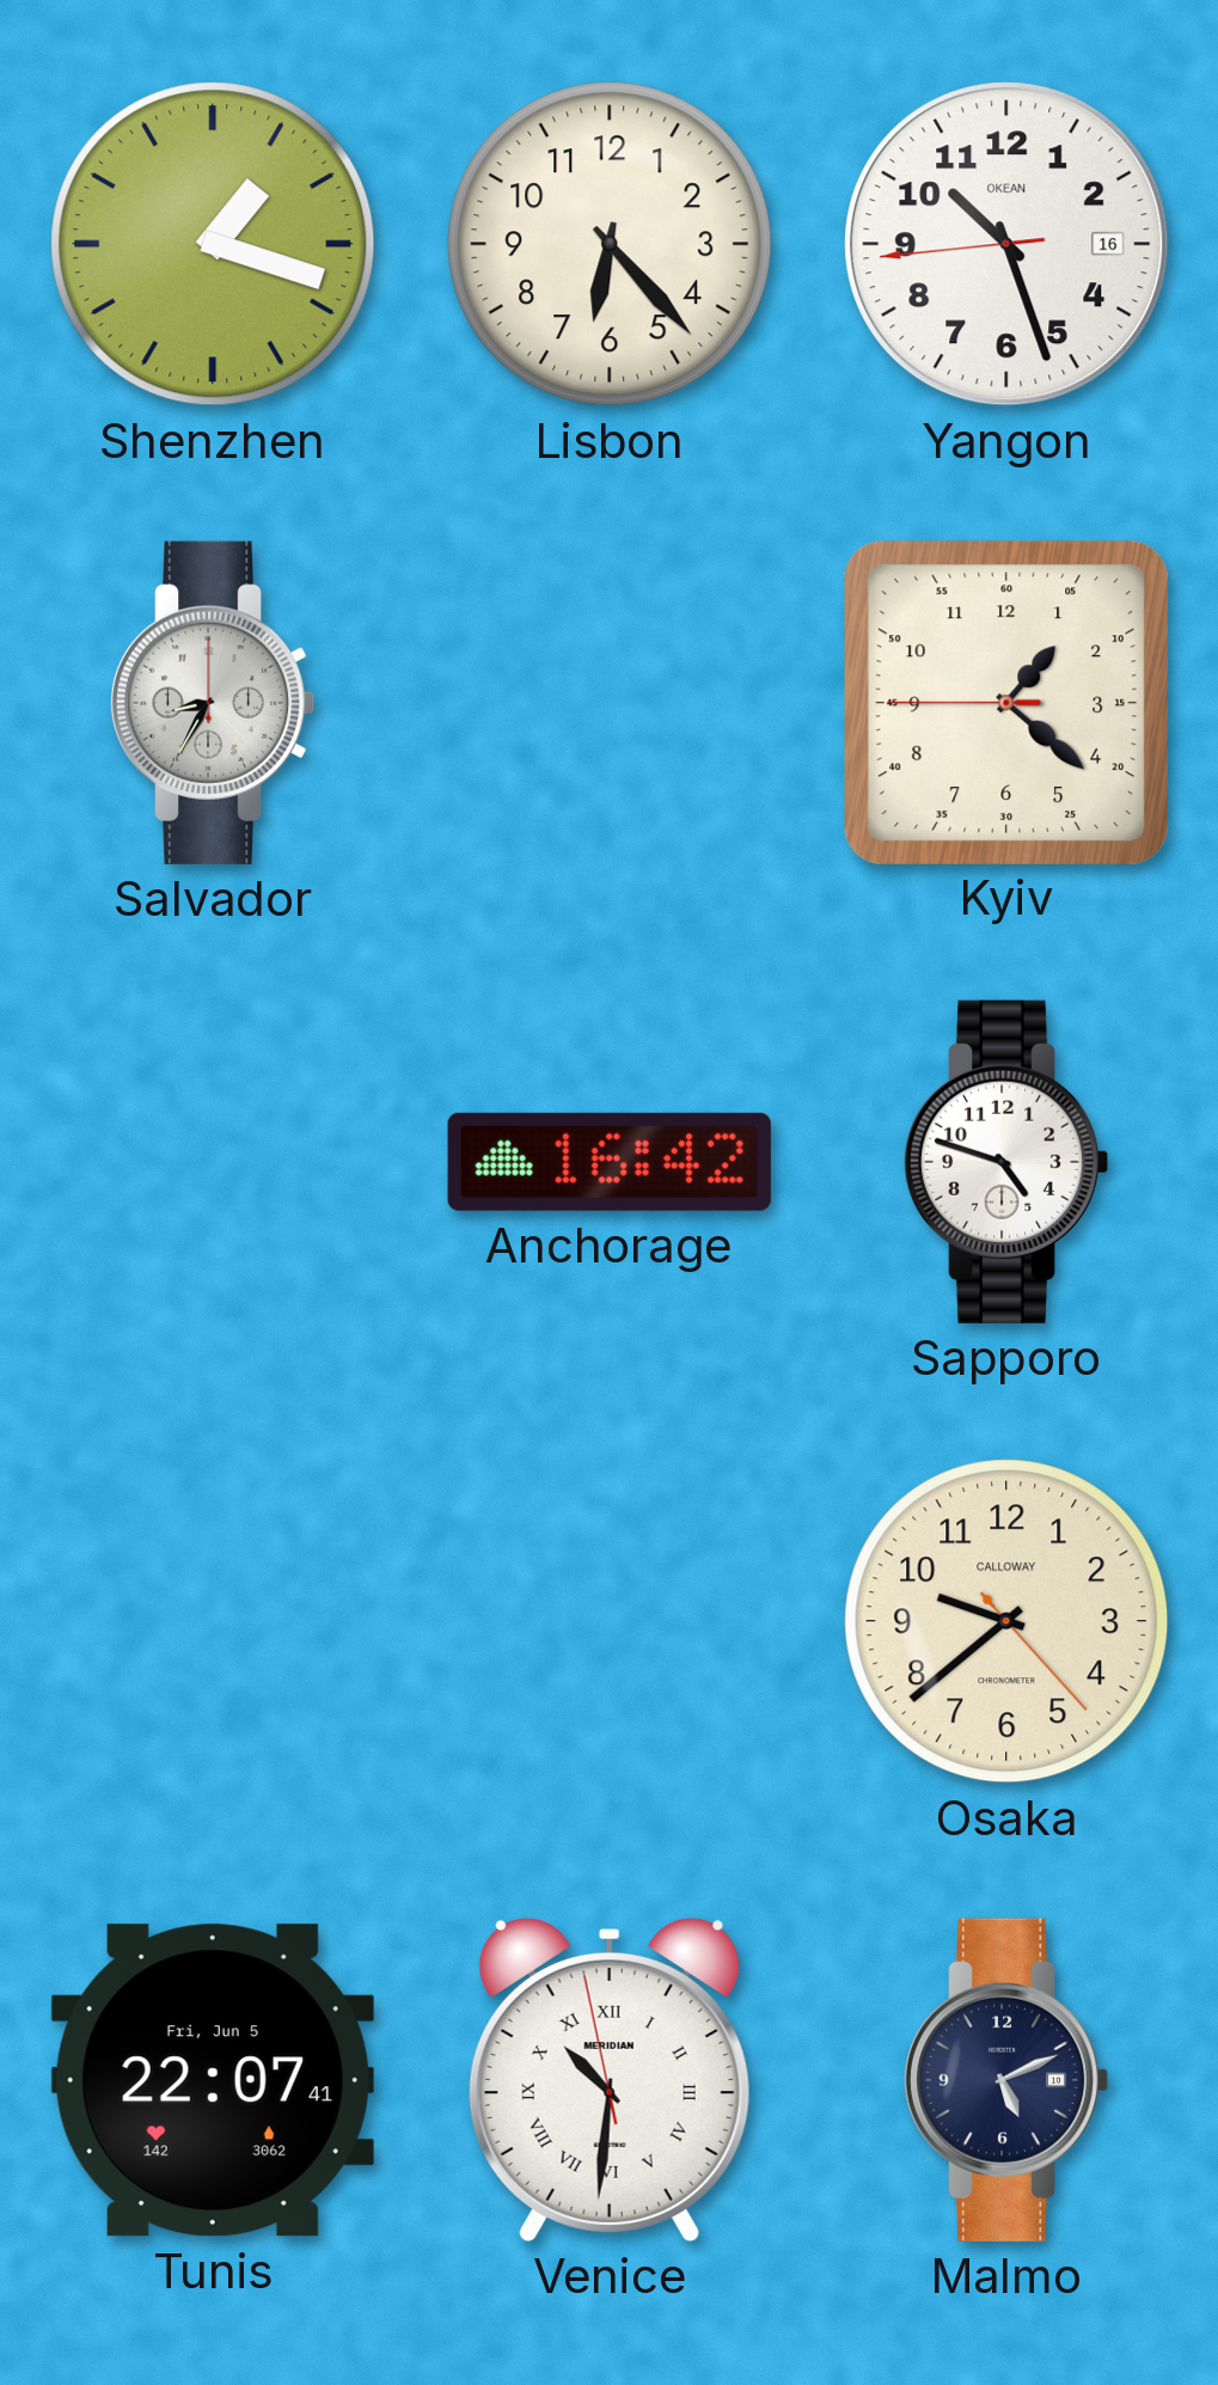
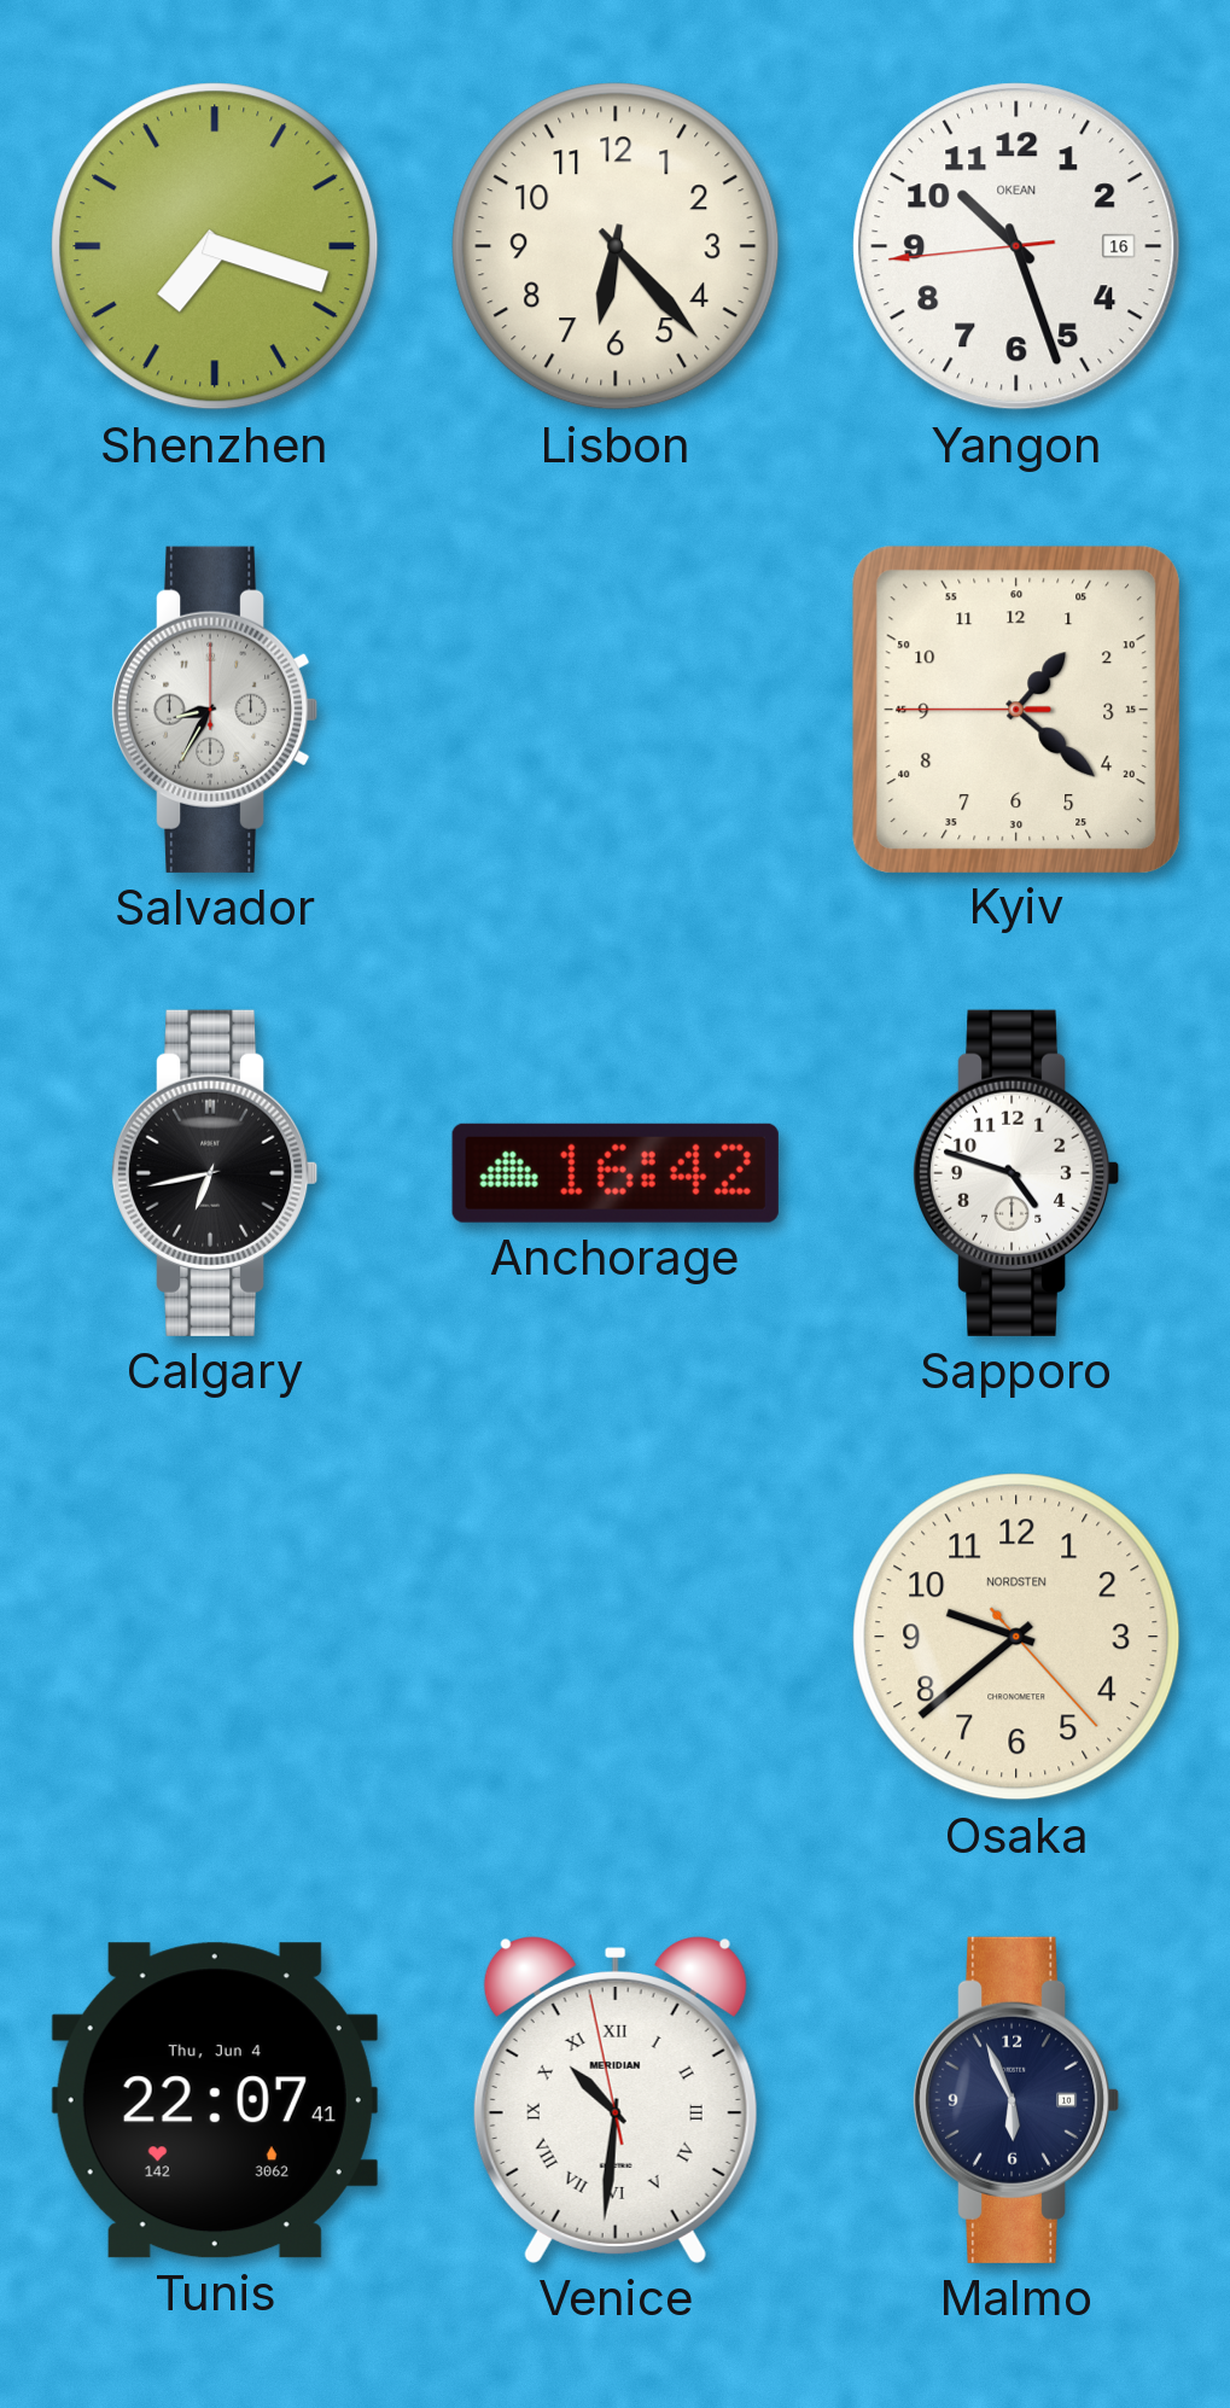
Shenzhen: 1:18 -> 7:18
Calgary: none -> 6:43
Osaka brand: CALLOWAY -> NORDSTEN
Tunis date: Fri, Jun 5 -> Thu, Jun 4
Malmo: 5:11 -> 5:56
